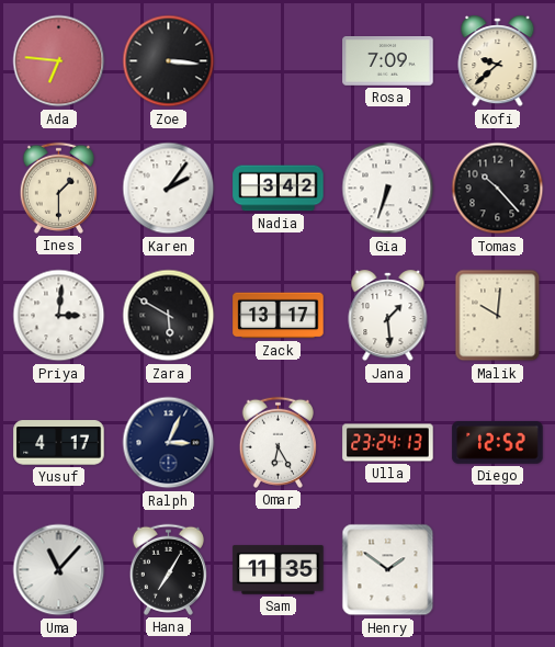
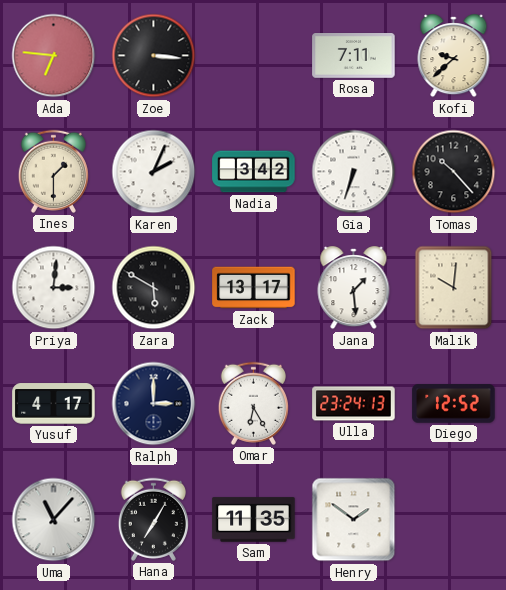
Rosa: 7:09 -> 7:11
Karen: 2:06 -> 2:04
Ralph: 3:04 -> 3:00
